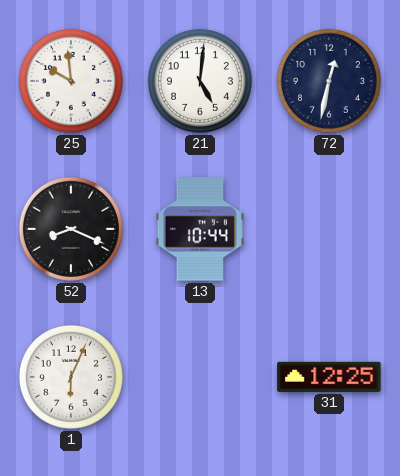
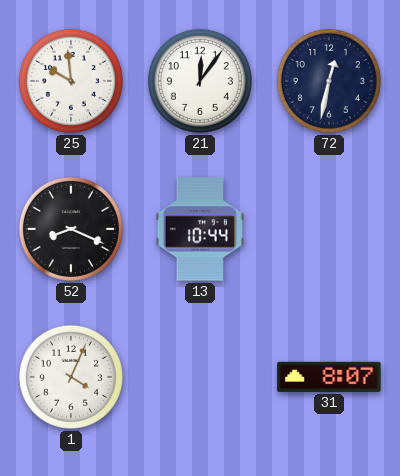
21: 5:01 -> 12:06
1: 6:04 -> 4:04
31: 12:25 -> 8:07
